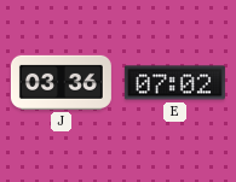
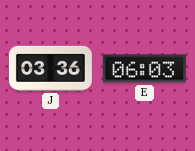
E: 07:02 -> 06:03
